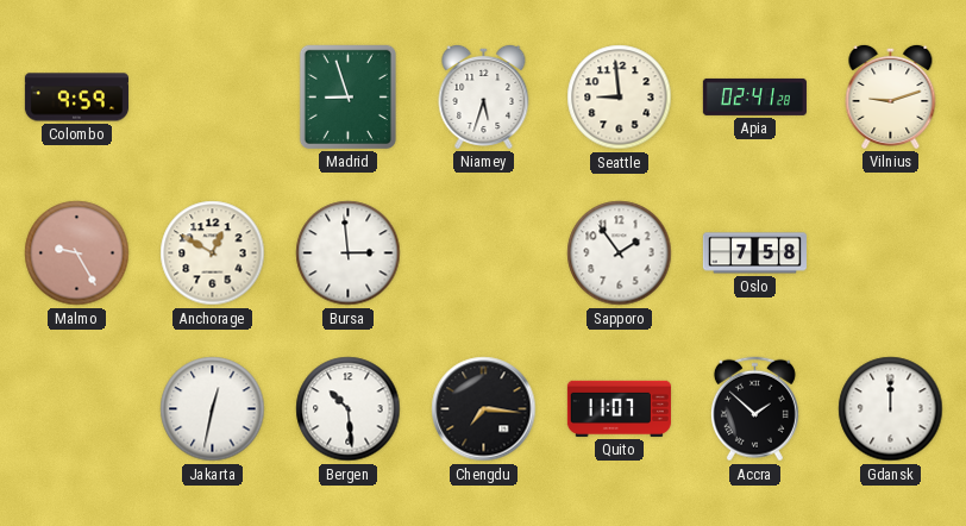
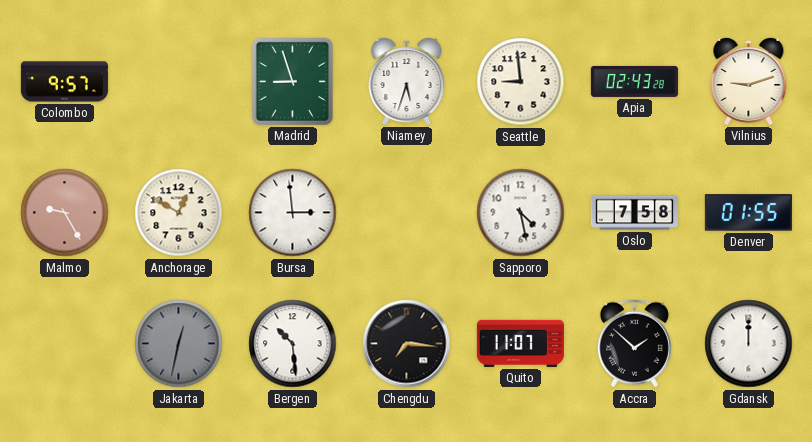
Colombo: 9:59 -> 9:57
Apia: 02:41 -> 02:43
Sapporo: 1:54 -> 4:28
Denver: none -> 01:55
Jakarta dial: white -> grey
